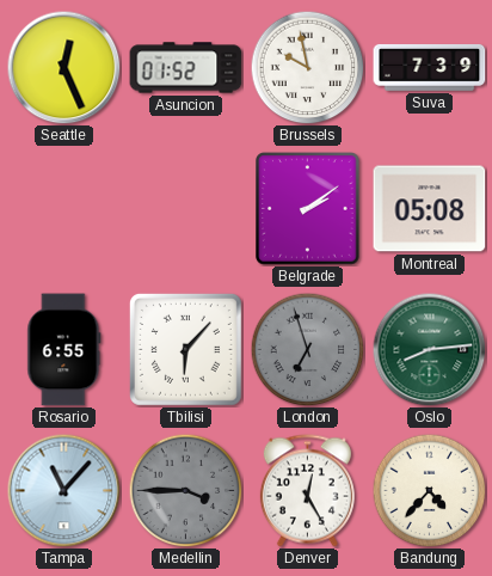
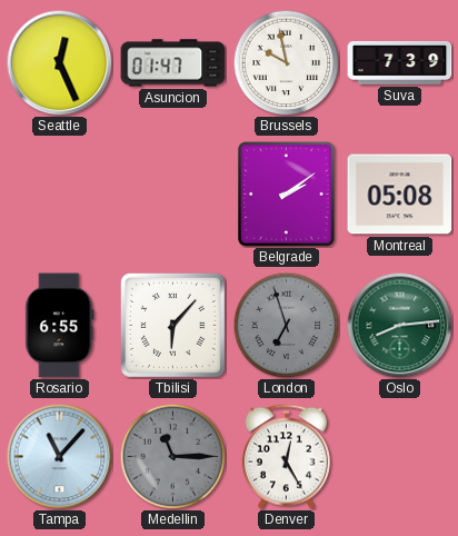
Asuncion: 01:52 -> 01:47
Medellin: 3:45 -> 11:15
Bandung: 4:37 -> none
